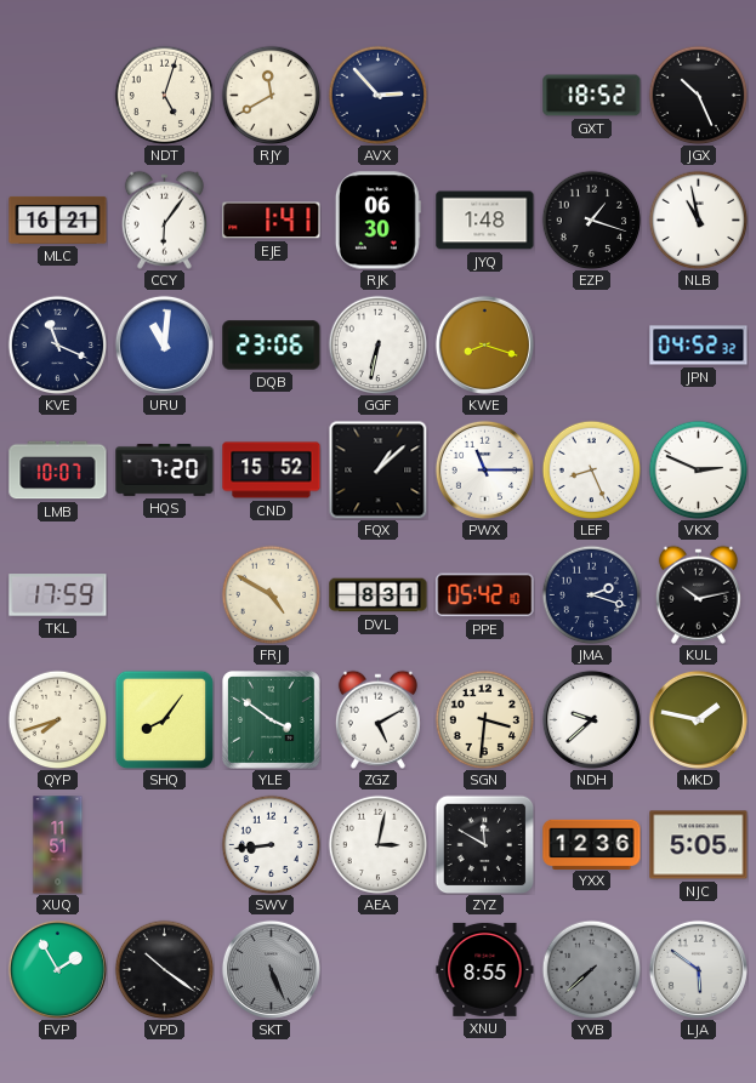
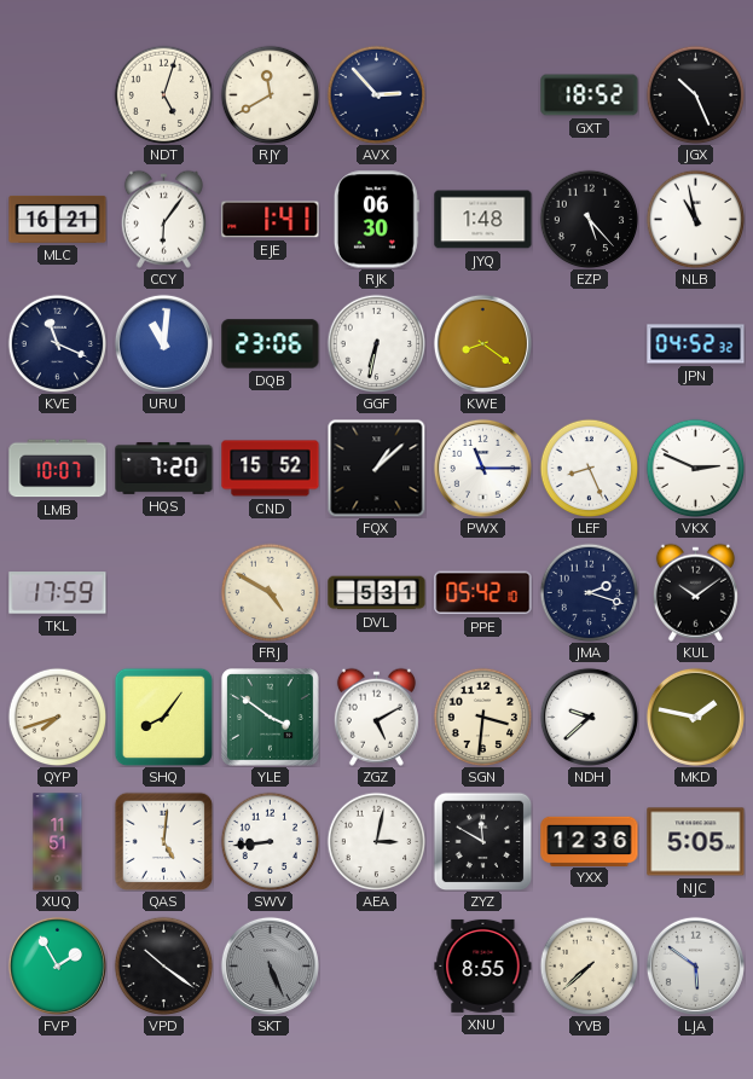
EZP: 1:18 -> 5:23
KWE: 8:18 -> 8:21
DVL: 8:31 -> 5:31
KUL: 10:13 -> 10:09
QAS: none -> 5:01
YVB dial: grey -> cream
